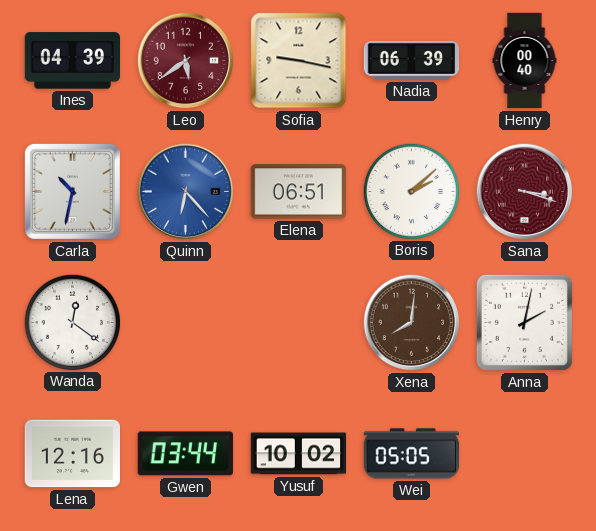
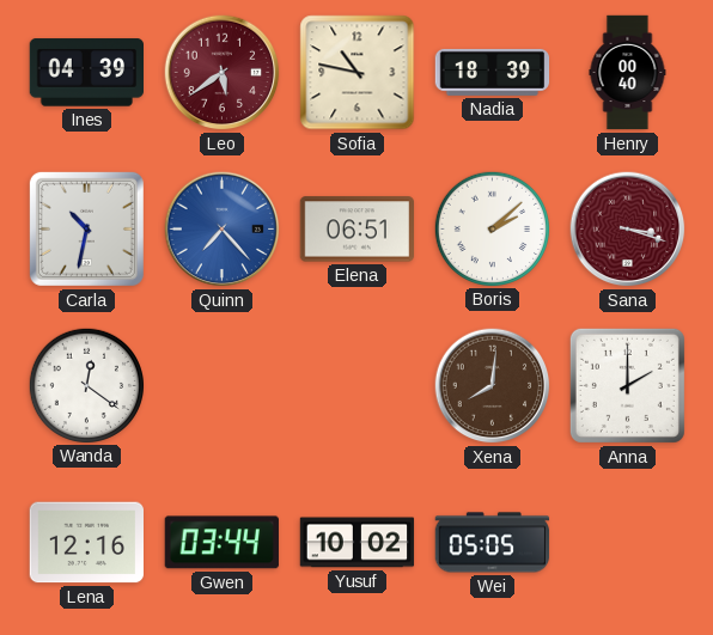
Sofia: 9:17 -> 10:47
Nadia: 06:39 -> 18:39
Quinn: 6:23 -> 7:23
Anna: 2:02 -> 2:00
